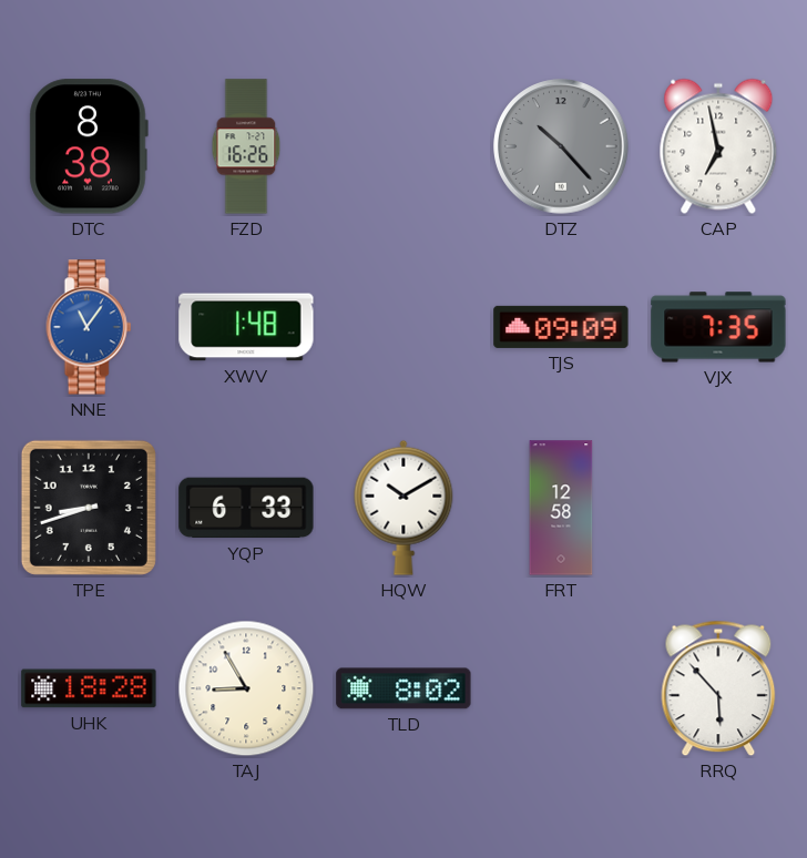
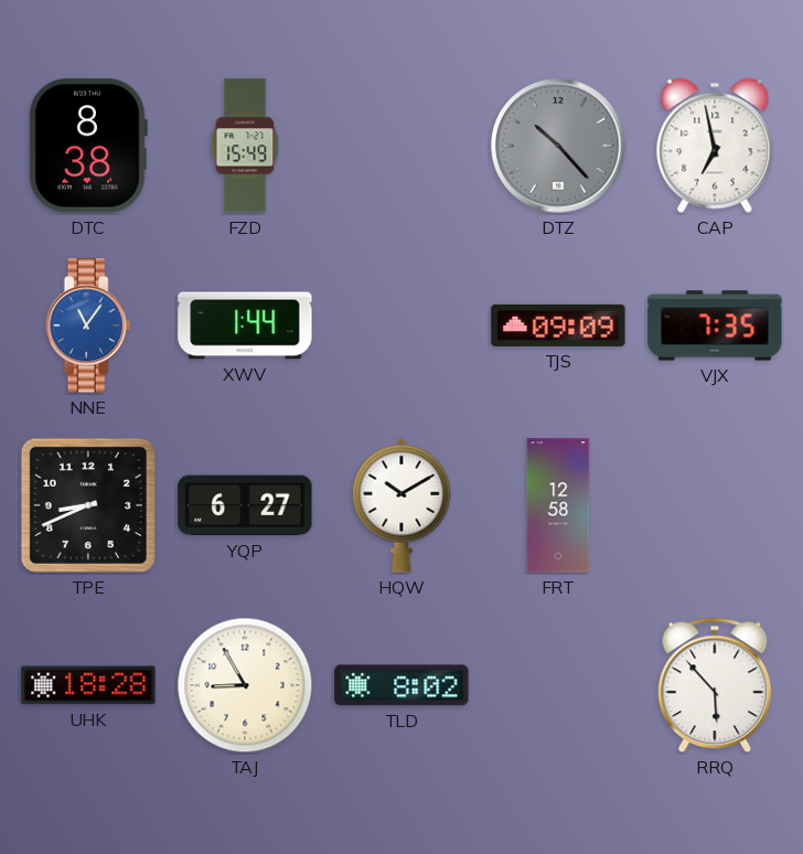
FZD: 16:26 -> 15:49
XWV: 1:48 -> 1:44
TPE: 8:42 -> 8:41
YQP: 6:33 -> 6:27
